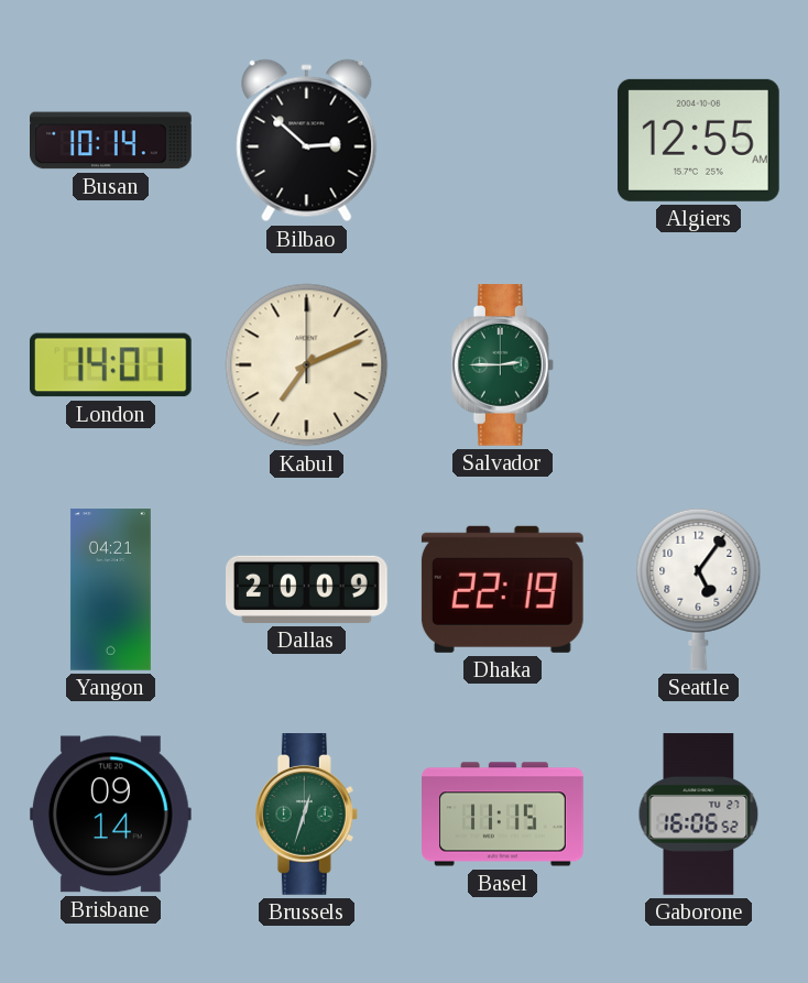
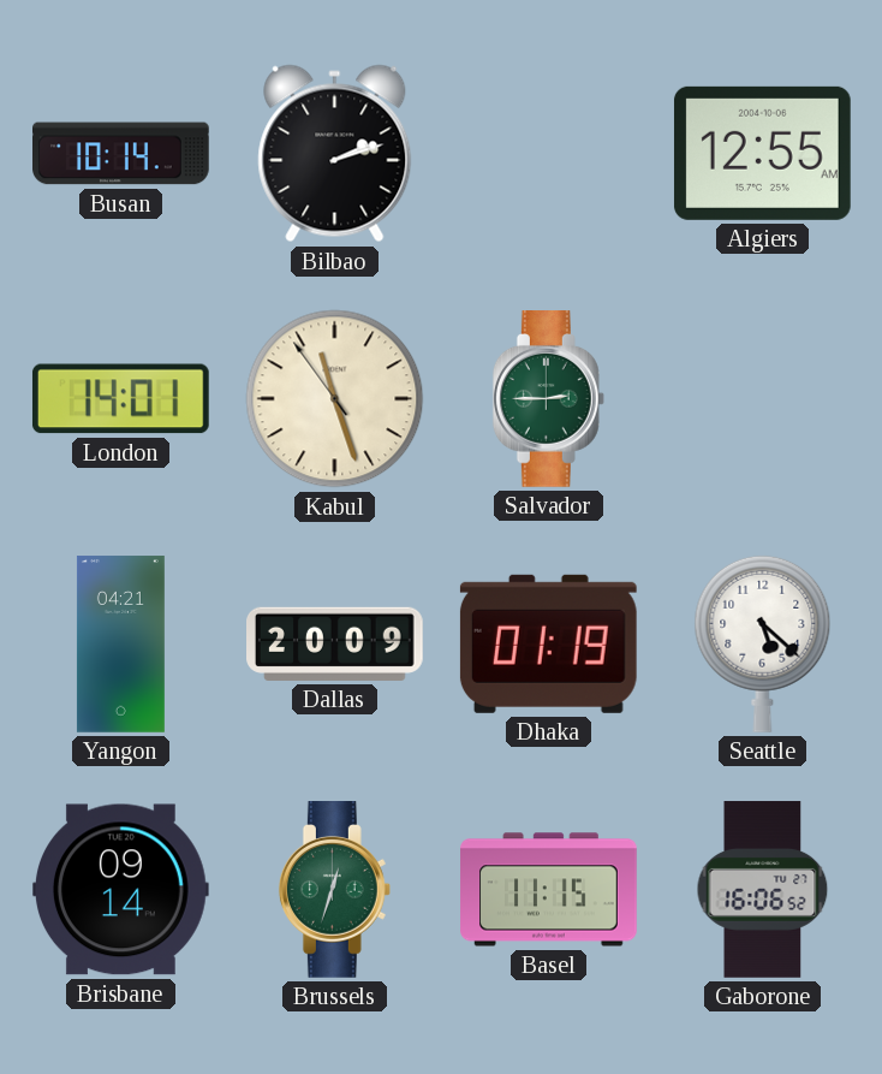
Bilbao: 2:52 -> 2:12
Kabul: 7:11 -> 11:26
Dhaka: 22:19 -> 01:19
Seattle: 5:06 -> 5:22
